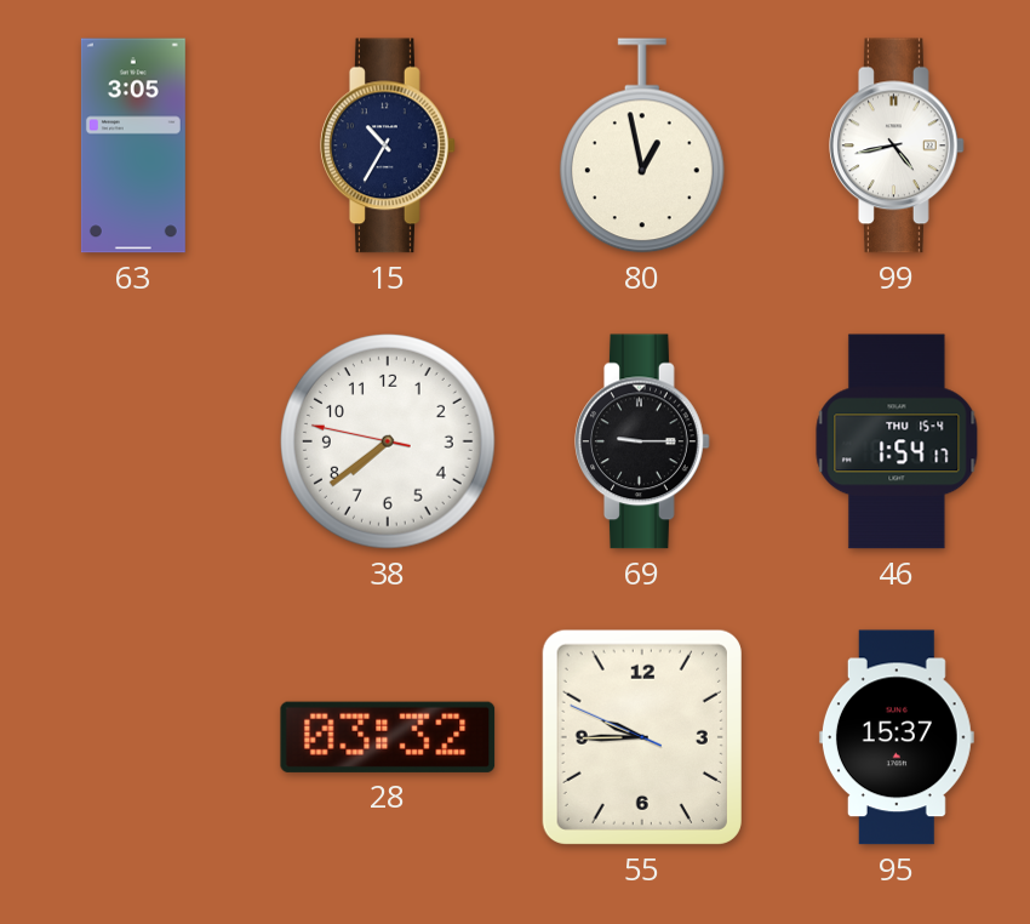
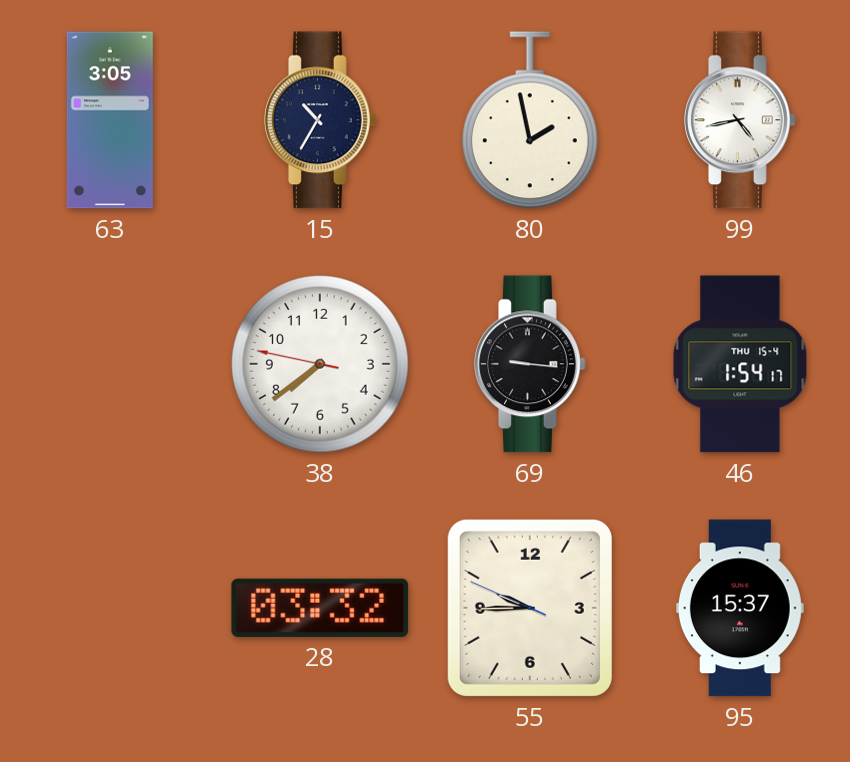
80: 12:58 -> 1:58
69: 9:15 -> 9:16
